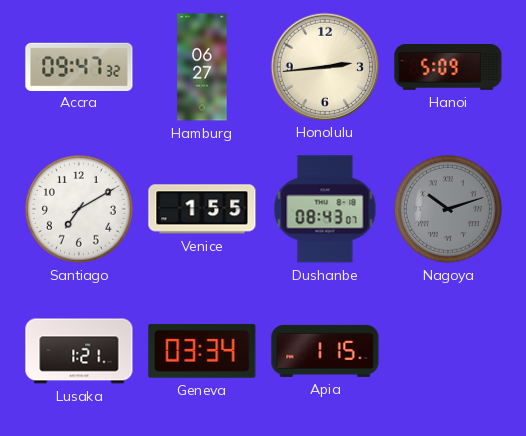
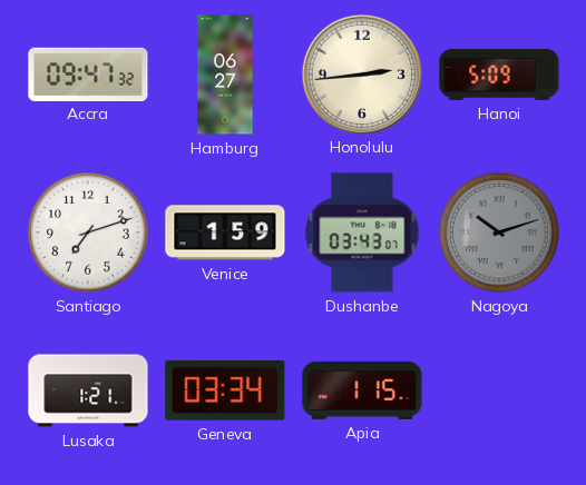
Santiago: 7:10 -> 7:12
Venice: 1:55 -> 1:59
Dushanbe: 08:43 -> 03:43
